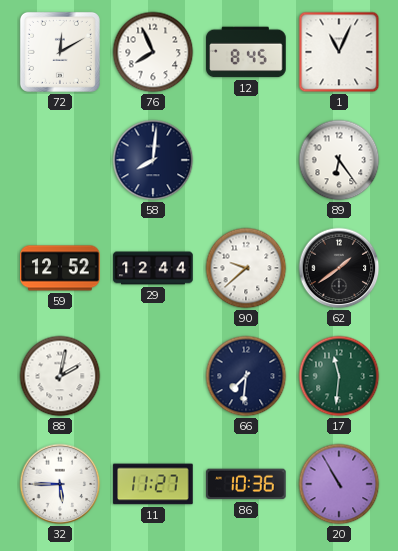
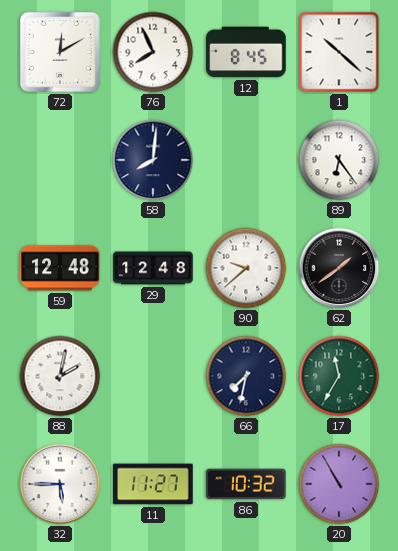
1: 11:04 -> 10:22
59: 12:52 -> 12:48
29: 12:44 -> 12:48
66: 7:31 -> 7:32
17: 11:31 -> 11:35
86: 10:36 -> 10:32
